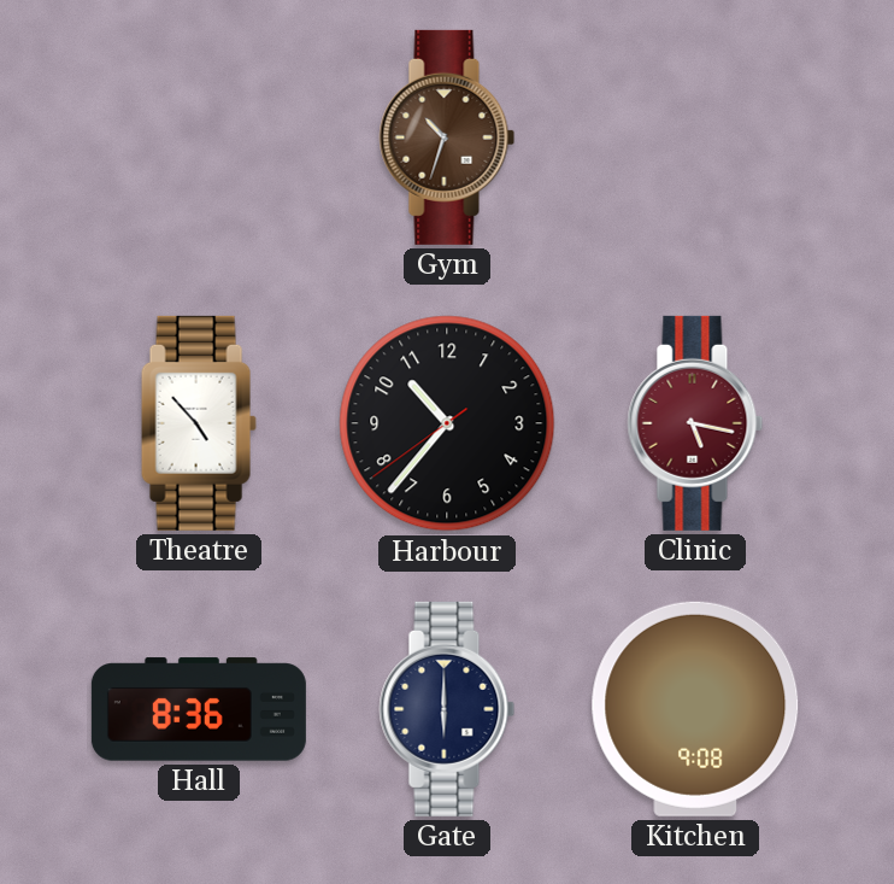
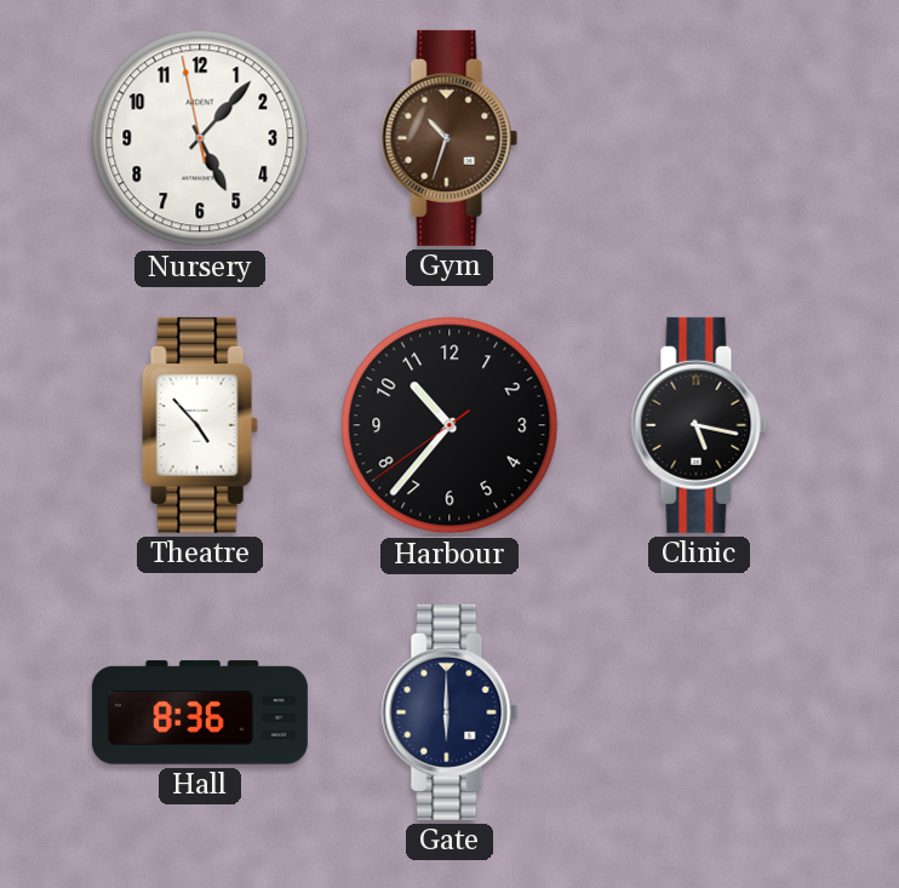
Nursery: none -> 5:06
Clinic dial: burgundy -> black
Kitchen: 9:08 -> none
